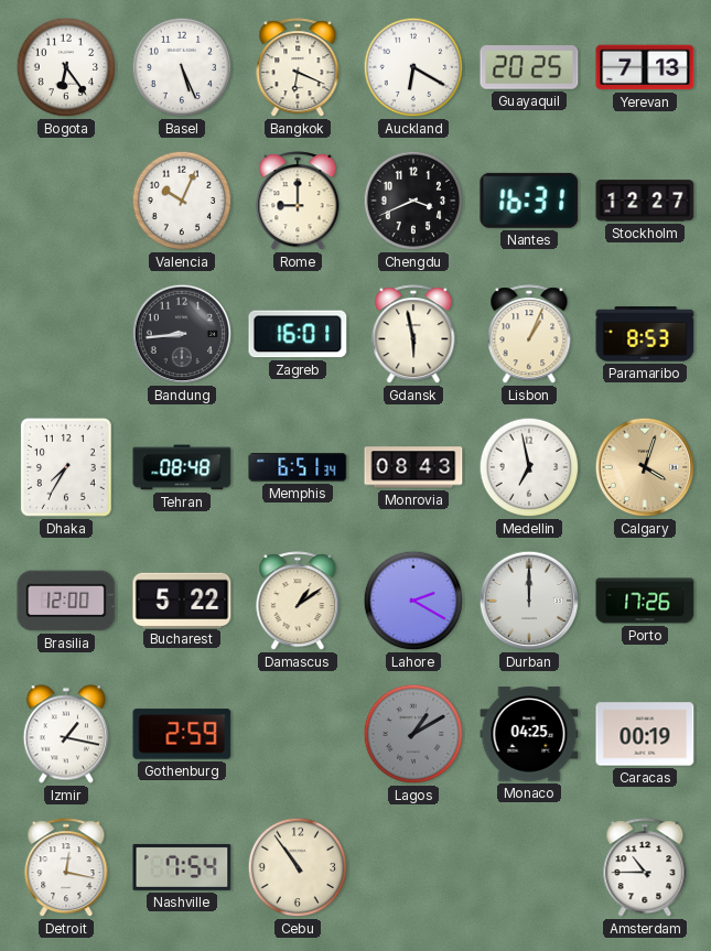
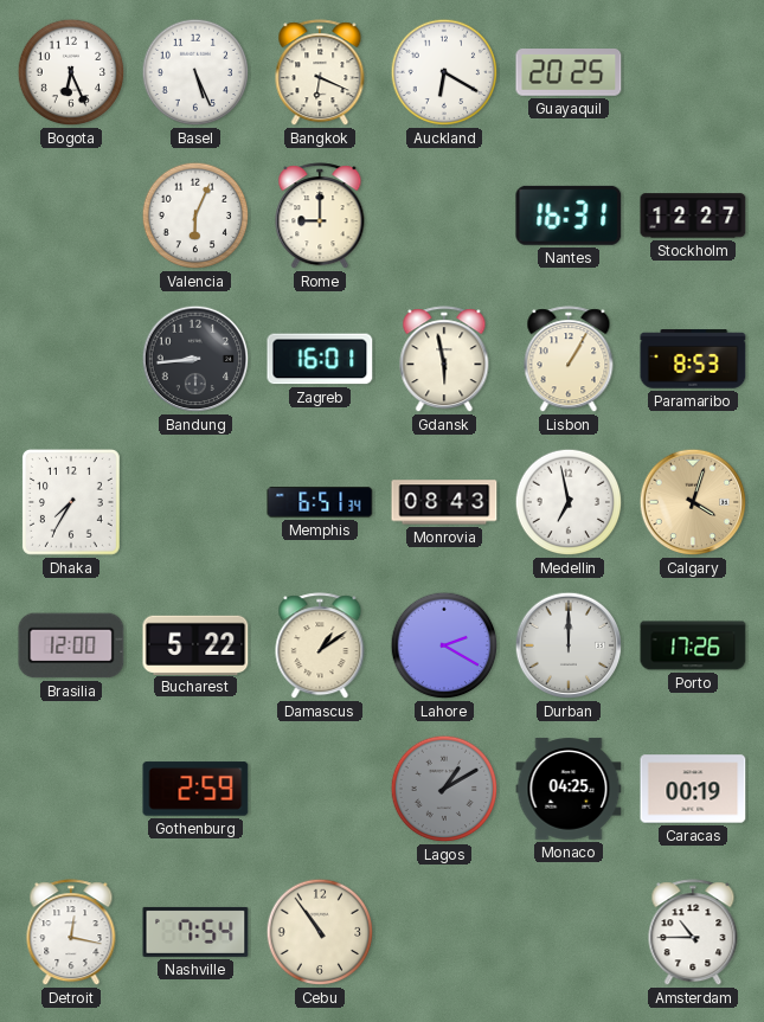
Bogota: 6:24 -> 6:26
Yerevan: 7:13 -> none
Valencia: 10:04 -> 6:04
Chengdu: 3:41 -> none
Lisbon: 1:04 -> 1:05
Tehran: 08:48 -> none
Izmir: 1:17 -> none
